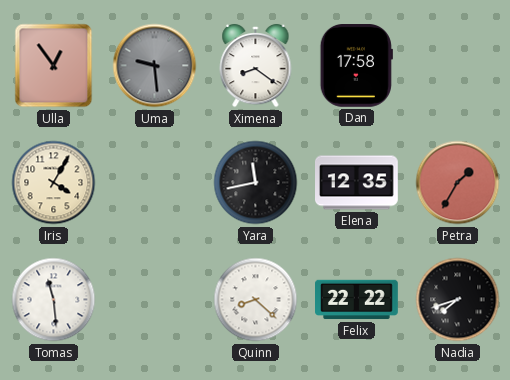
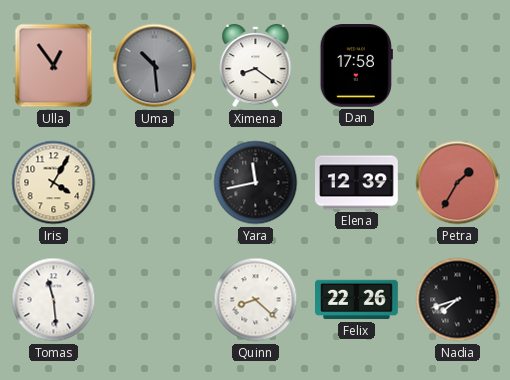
Uma: 9:29 -> 10:29
Elena: 12:35 -> 12:39
Felix: 22:22 -> 22:26
